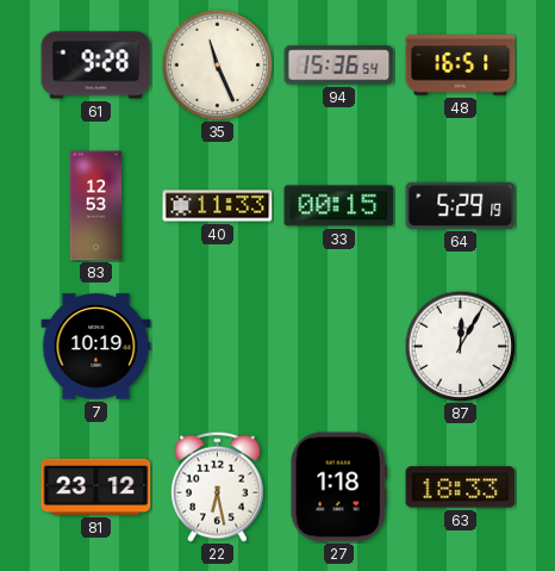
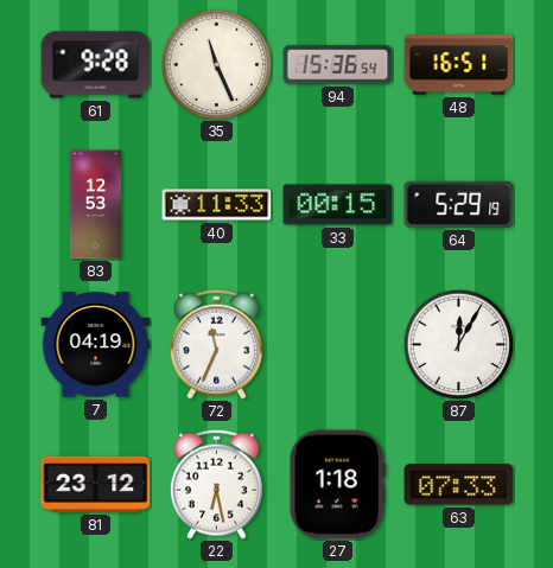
7: 10:19 -> 04:19
72: none -> 11:34
63: 18:33 -> 07:33
